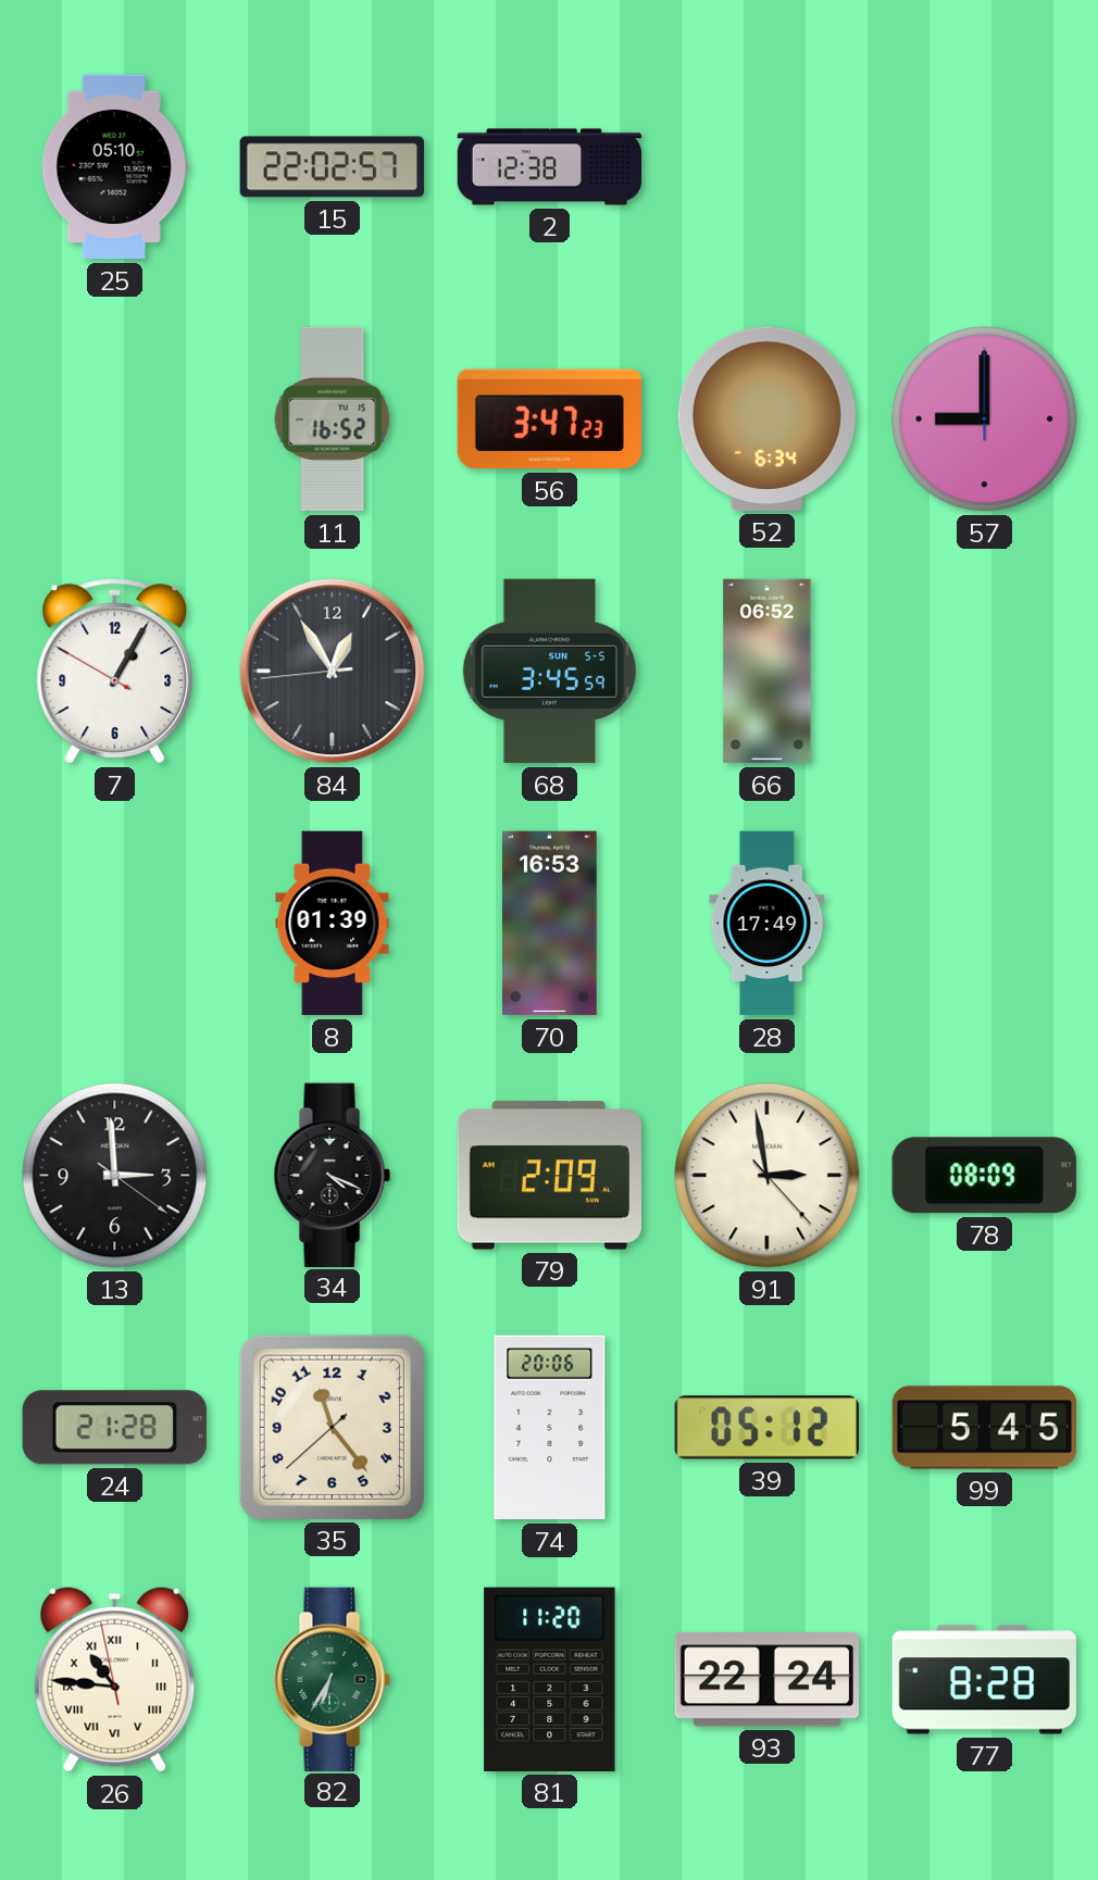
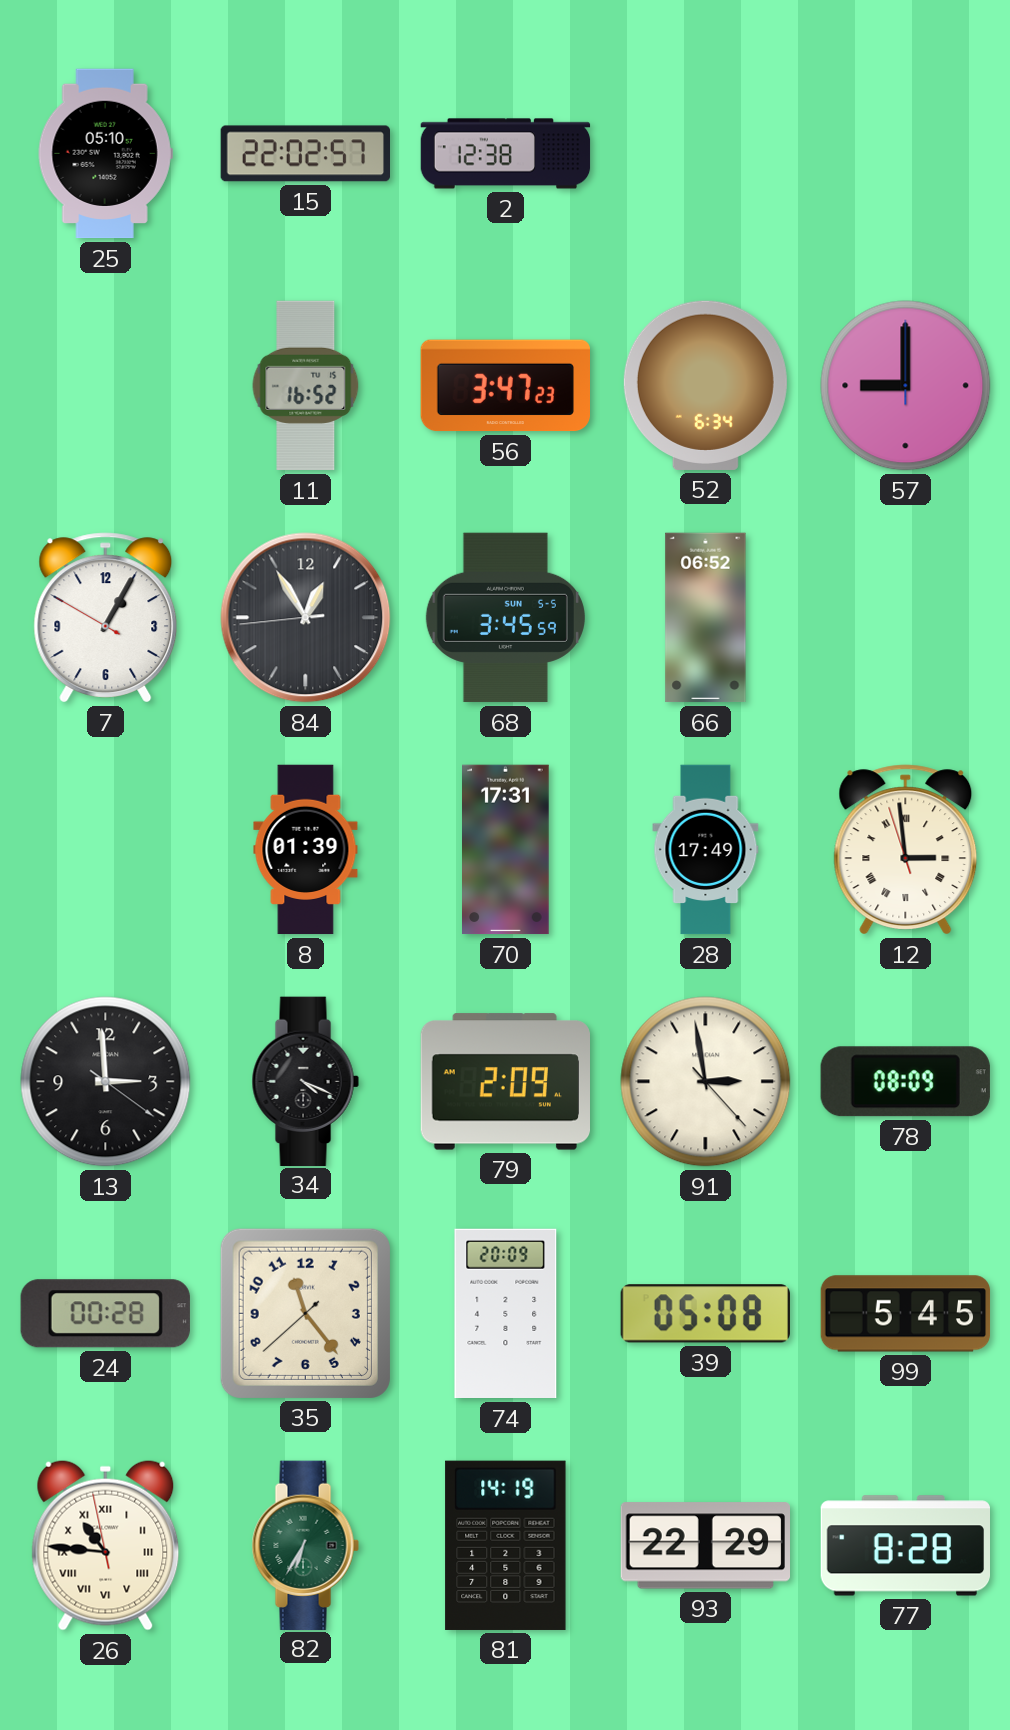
70: 16:53 -> 17:31
12: none -> 2:58
24: 21:28 -> 00:28
74: 20:06 -> 20:09
39: 05:12 -> 05:08
81: 11:20 -> 14:19
93: 22:24 -> 22:29
